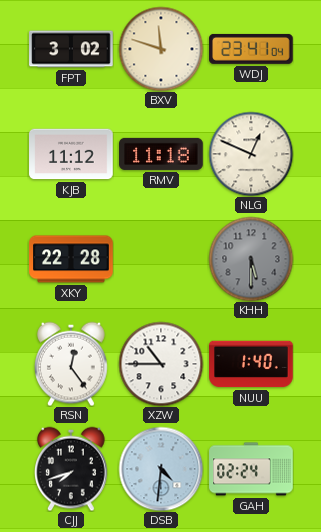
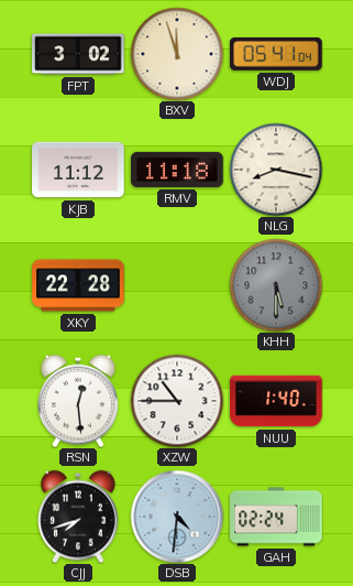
BXV: 11:48 -> 11:57
WDJ: 23:41 -> 05:41
NLG: 12:49 -> 8:17
RSN: 12:24 -> 12:29
